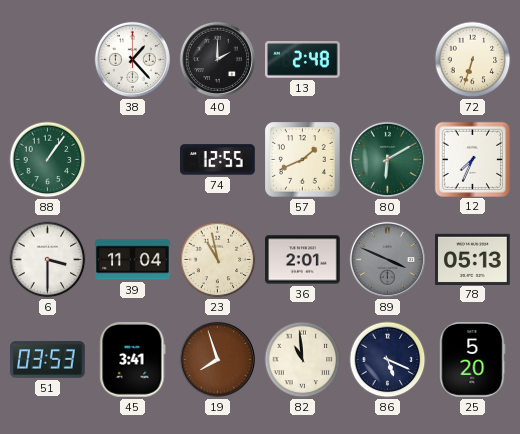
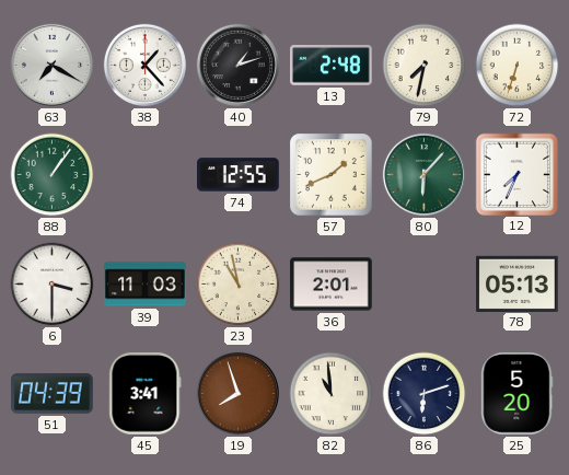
63: none -> 7:20
40: 2:00 -> 1:12
79: none -> 7:32
80: 6:10 -> 6:07
39: 11:04 -> 11:03
89: 3:49 -> none
51: 03:53 -> 04:39
86: 5:19 -> 6:12
